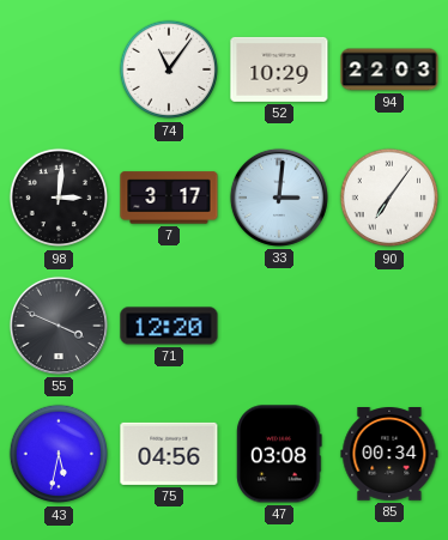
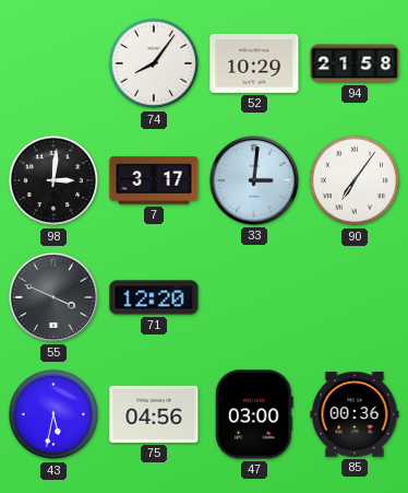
74: 11:06 -> 8:06
94: 22:03 -> 21:58
47: 03:08 -> 03:00
85: 00:34 -> 00:36
